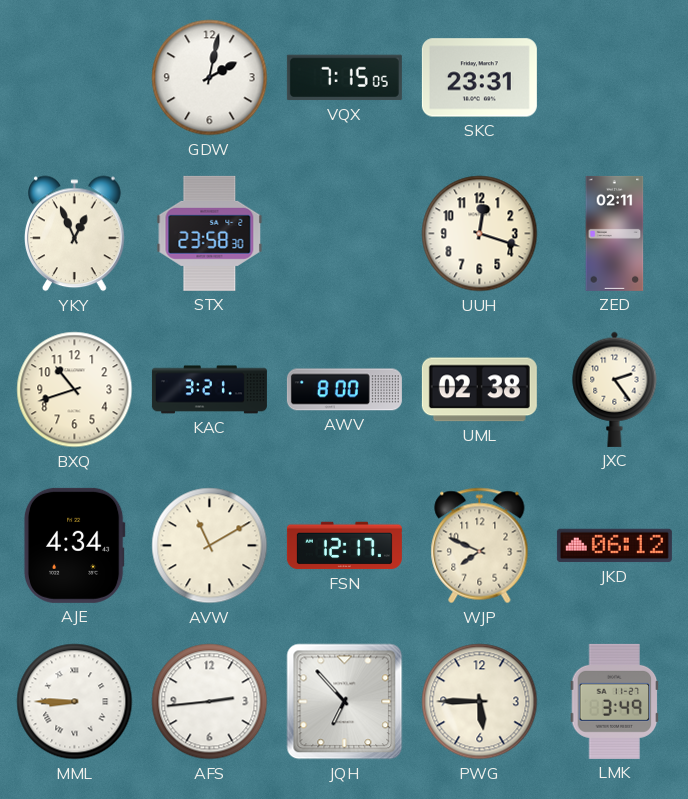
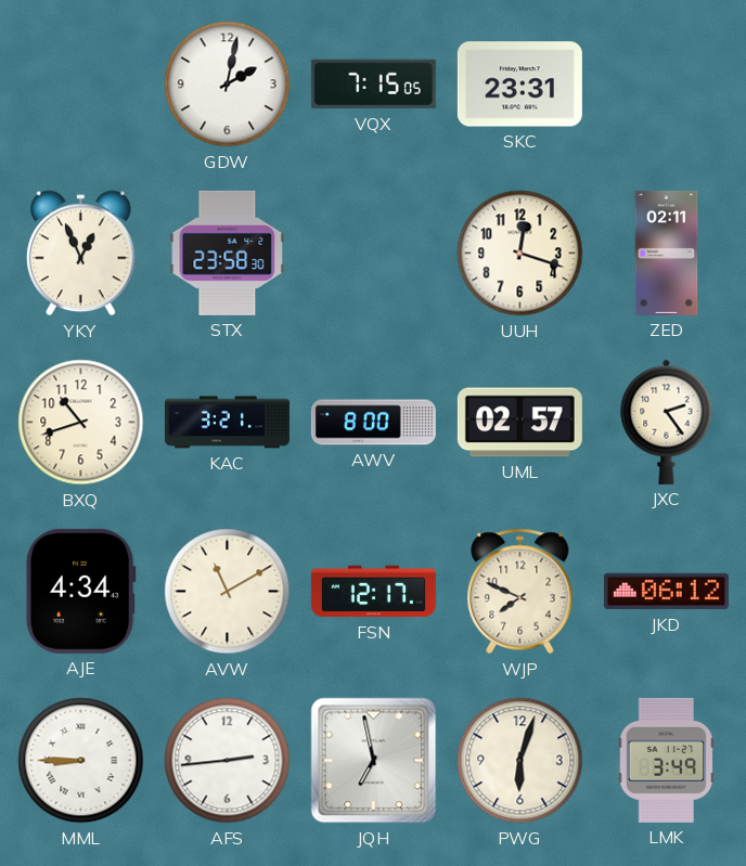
UML: 02:38 -> 02:57
JQH: 6:53 -> 6:58
PWG: 5:45 -> 6:03
